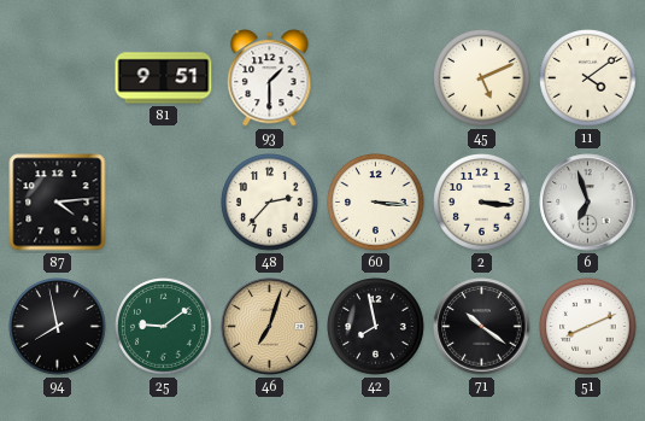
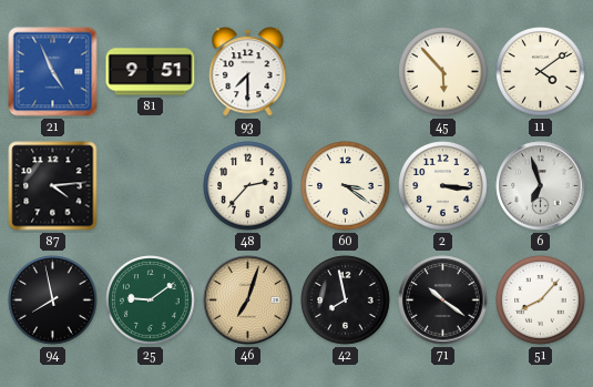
21: none -> 4:56
93: 1:30 -> 7:30
45: 5:11 -> 5:53
60: 3:16 -> 3:21
51: 8:11 -> 8:07
